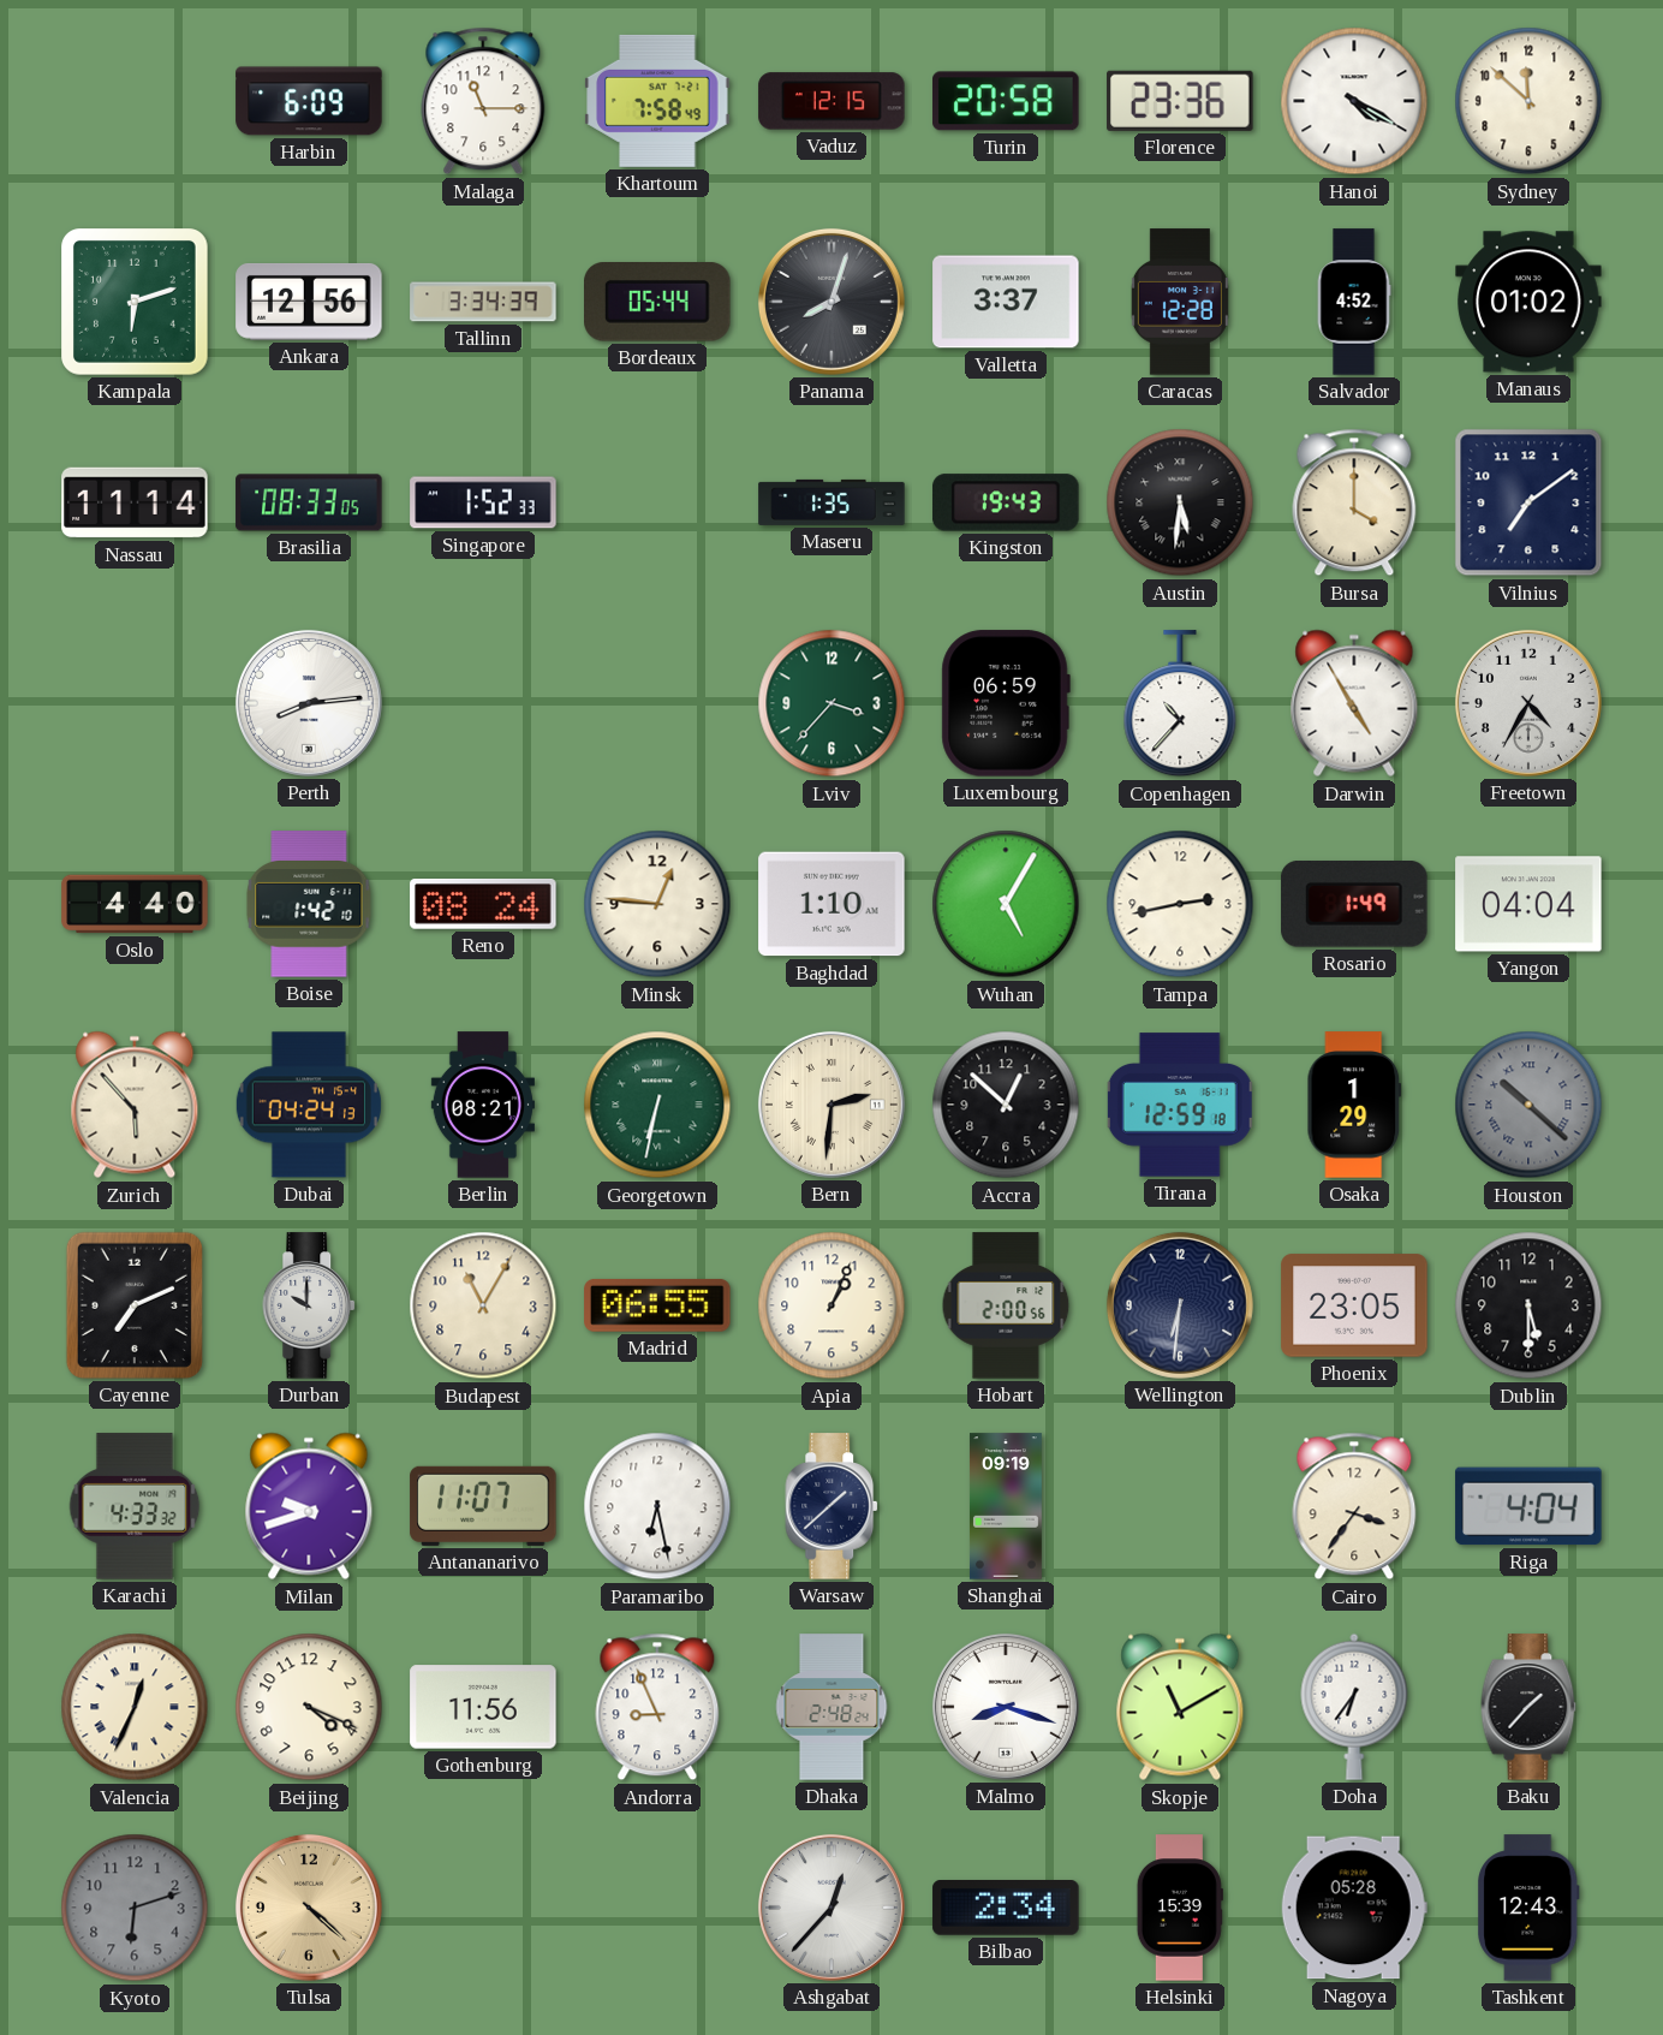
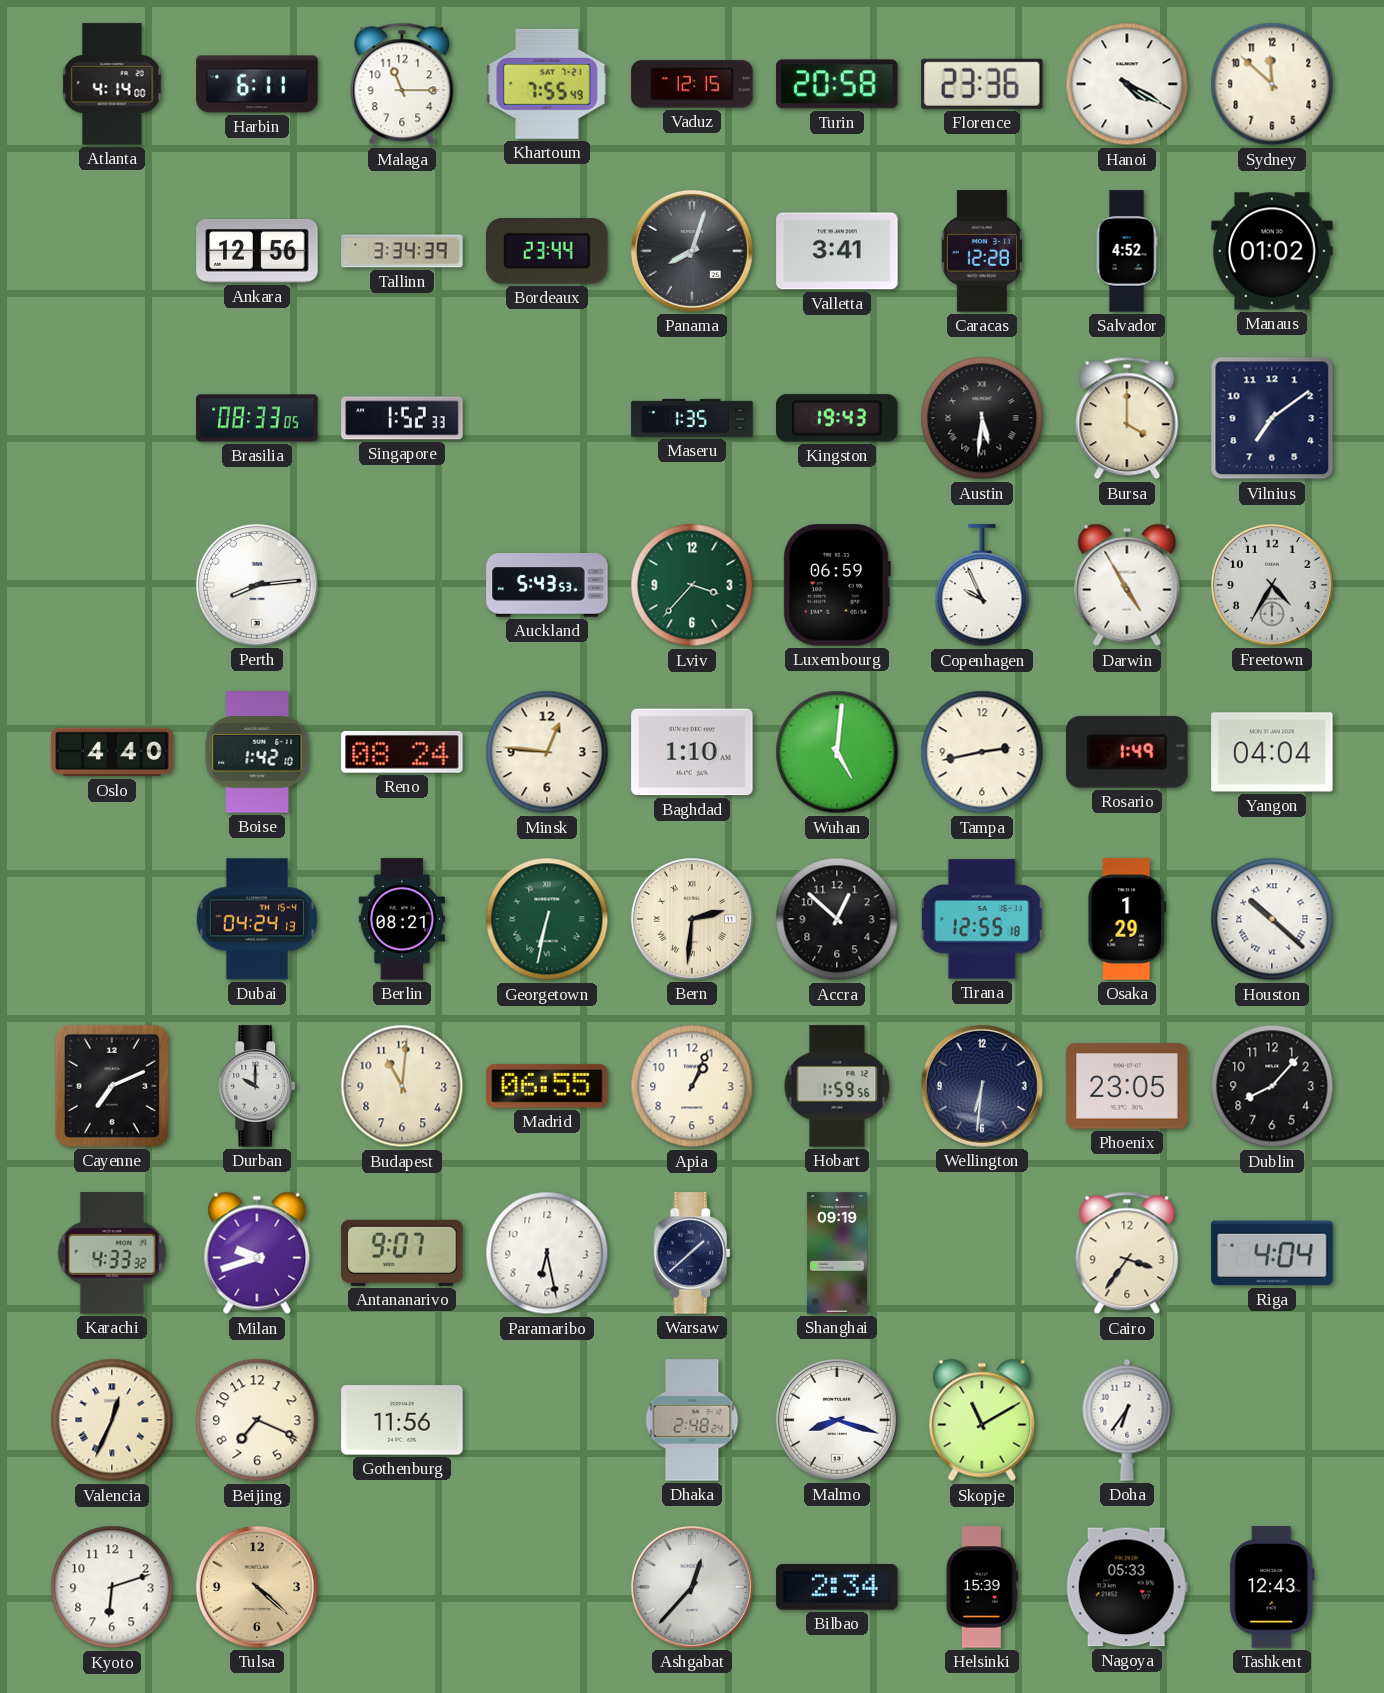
Atlanta: none -> 4:14
Harbin: 6:09 -> 6:11
Khartoum: 7:58 -> 7:55
Kampala: 6:12 -> none
Bordeaux: 05:44 -> 23:44
Valletta: 3:37 -> 3:41
Nassau: 11:14 -> none
Auckland: none -> 5:43
Copenhagen: 10:37 -> 9:56
Wuhan: 5:05 -> 5:01
Zurich: 5:53 -> none
Tirana: 12:59 -> 12:55
Houston dial: grey -> white
Budapest: 11:05 -> 11:01
Hobart: 2:00 -> 1:59
Dublin: 5:30 -> 8:07
Antananarivo: 11:07 -> 9:07
Beijing: 4:19 -> 7:19
Andorra: 8:56 -> none
Baku: 1:37 -> none
Kyoto dial: grey -> white
Nagoya: 05:28 -> 05:33
